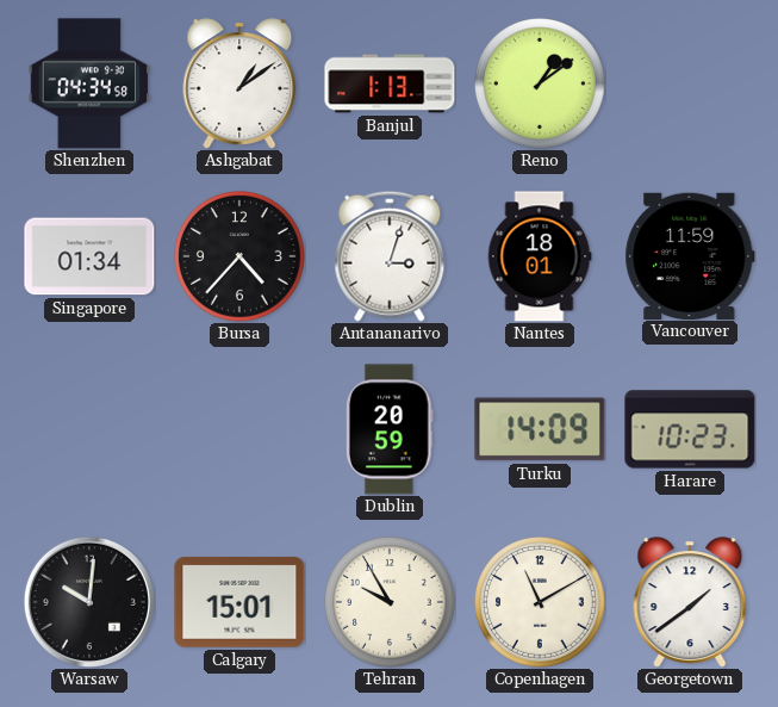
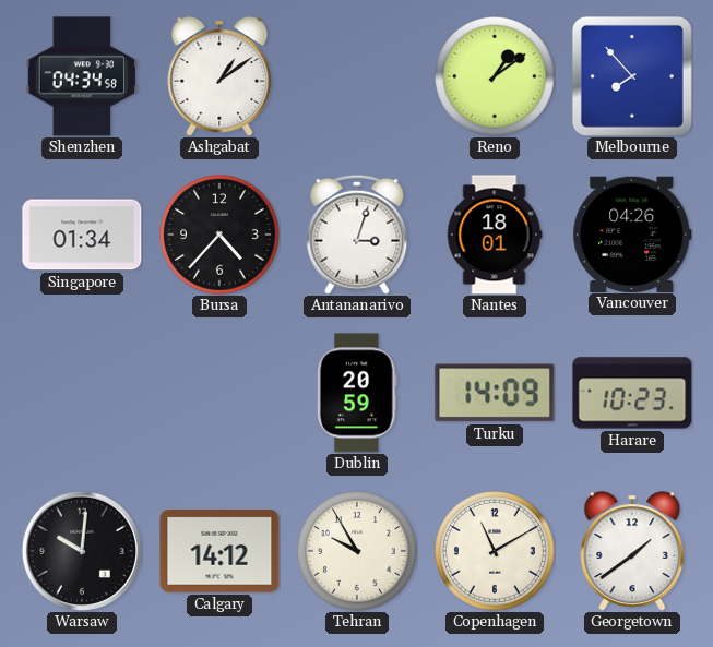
Banjul: 1:13 -> none
Melbourne: none -> 7:53
Vancouver: 11:59 -> 04:26
Calgary: 15:01 -> 14:12
